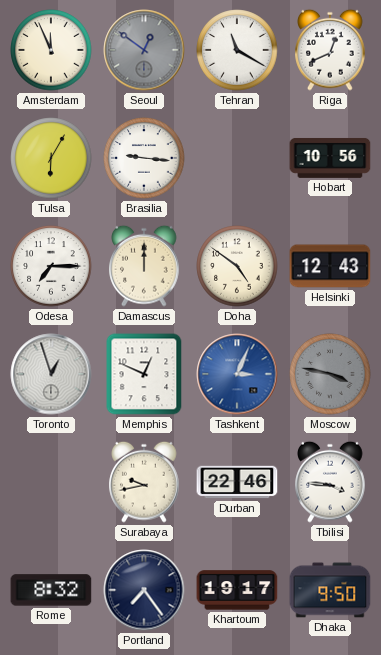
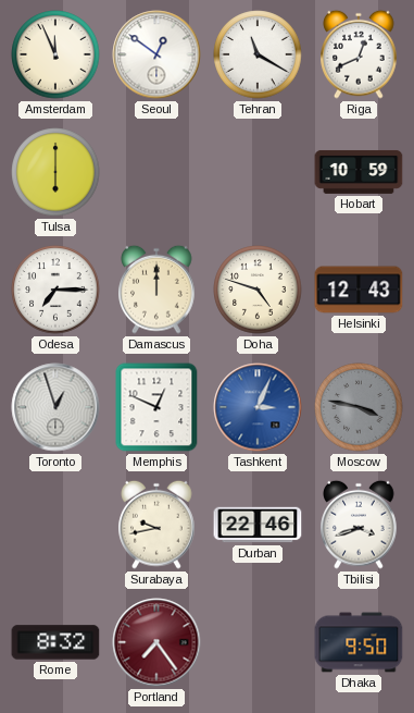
Seoul dial: grey -> white
Tulsa: 6:05 -> 6:00
Brasilia: 9:16 -> none
Hobart: 10:56 -> 10:59
Doha: 4:51 -> 4:48
Tbilisi: 3:46 -> 3:42
Portland dial: navy -> burgundy
Khartoum: 19:17 -> none
